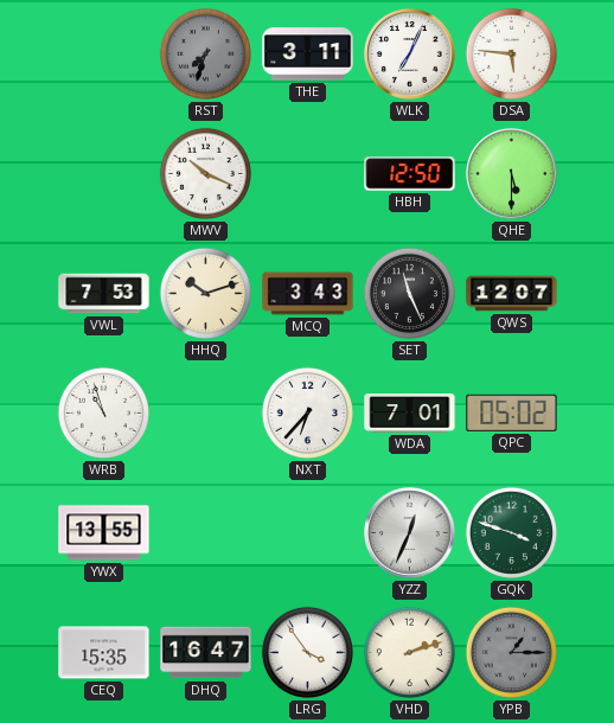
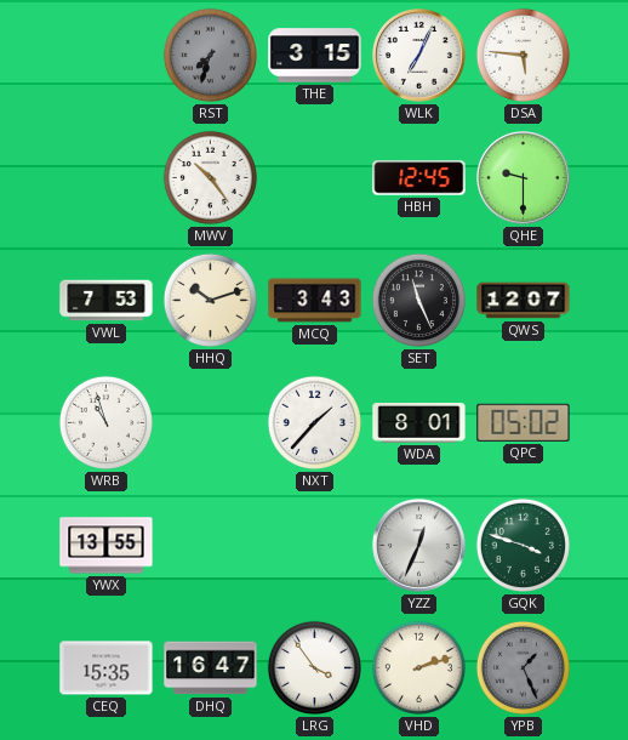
THE: 3:11 -> 3:15
MWV: 10:19 -> 10:24
HBH: 12:50 -> 12:45
QHE: 5:30 -> 9:30
NXT: 6:37 -> 1:37
WDA: 7:01 -> 8:01
YPB: 1:15 -> 1:26
